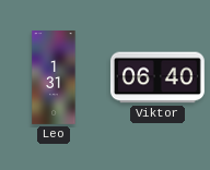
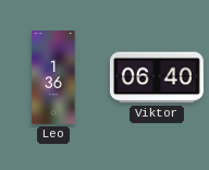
Leo: 1:31 -> 1:36
